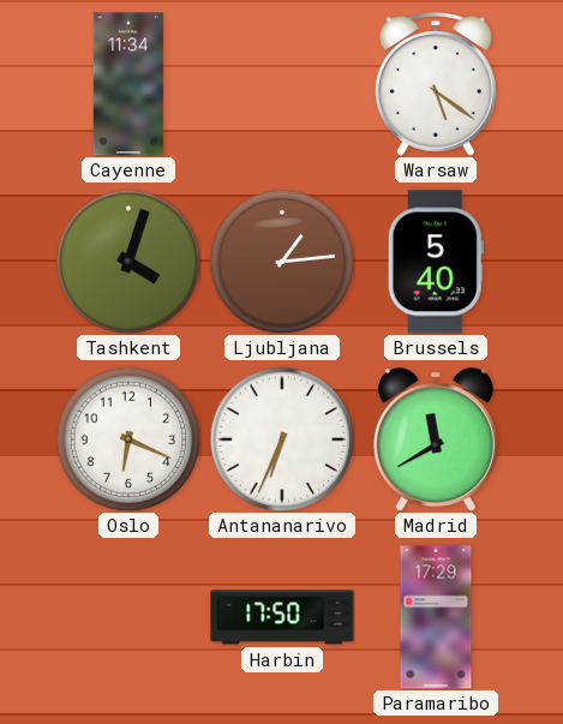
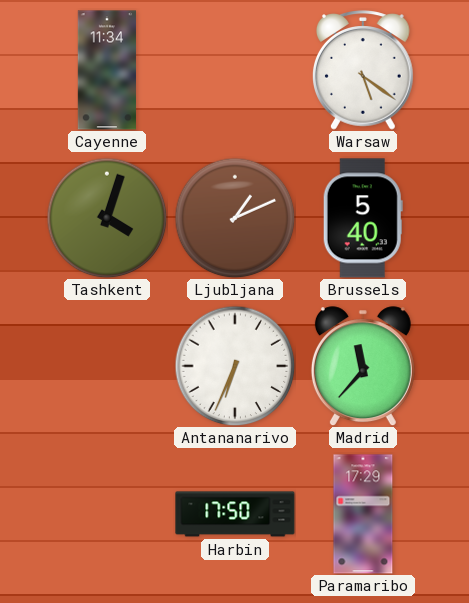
Ljubljana: 1:14 -> 1:11
Oslo: 6:19 -> none
Madrid: 11:40 -> 11:37
